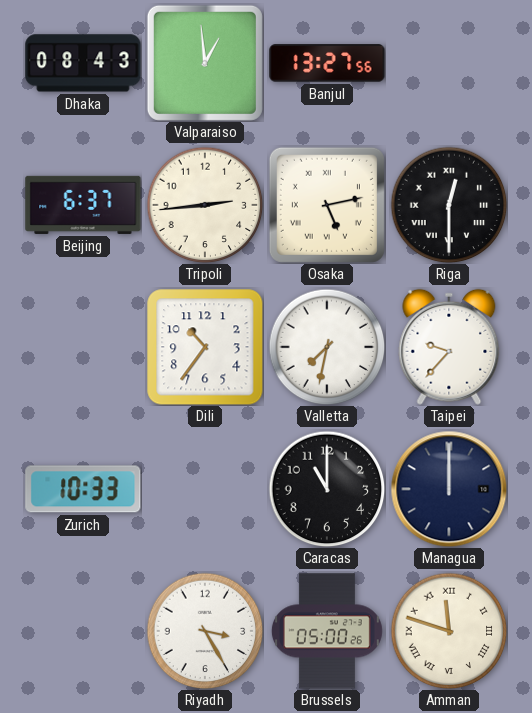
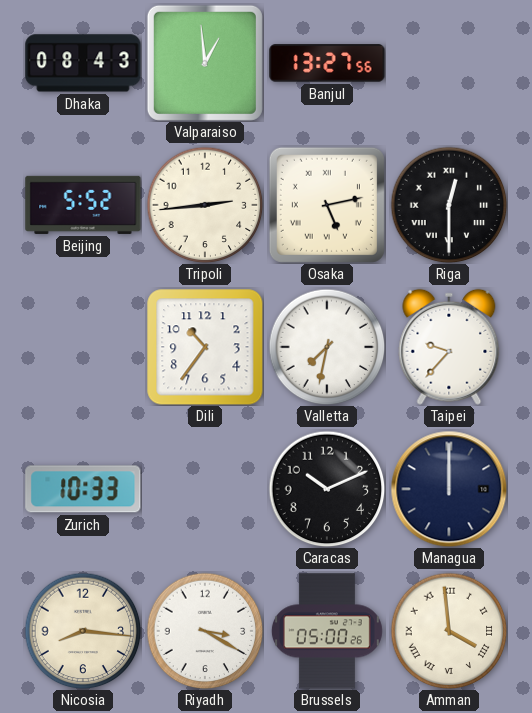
Beijing: 6:37 -> 5:52
Caracas: 11:00 -> 10:11
Nicosia: none -> 8:16
Riyadh: 3:25 -> 3:20
Amman: 11:48 -> 3:59
